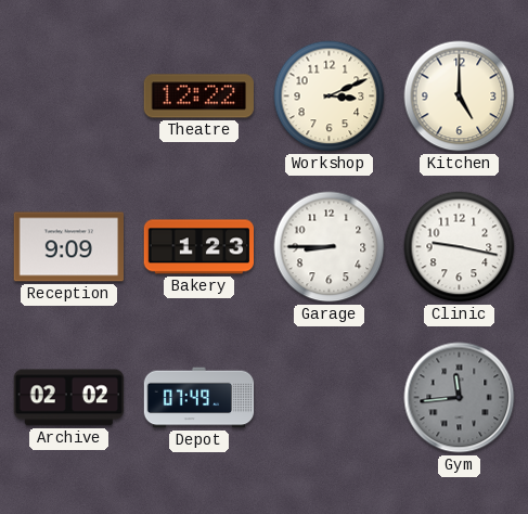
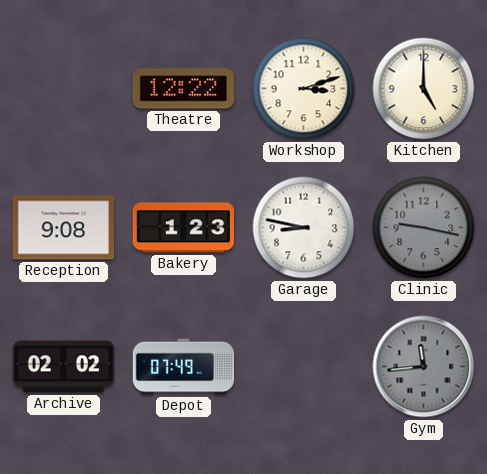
Workshop: 3:11 -> 3:12
Reception: 9:09 -> 9:08
Garage: 8:45 -> 8:47
Clinic dial: white -> grey
